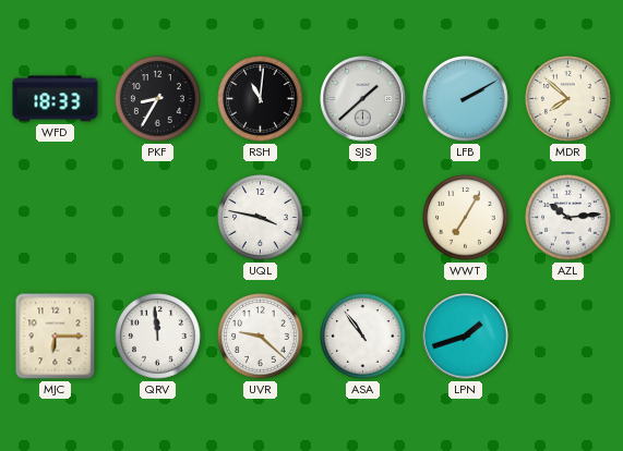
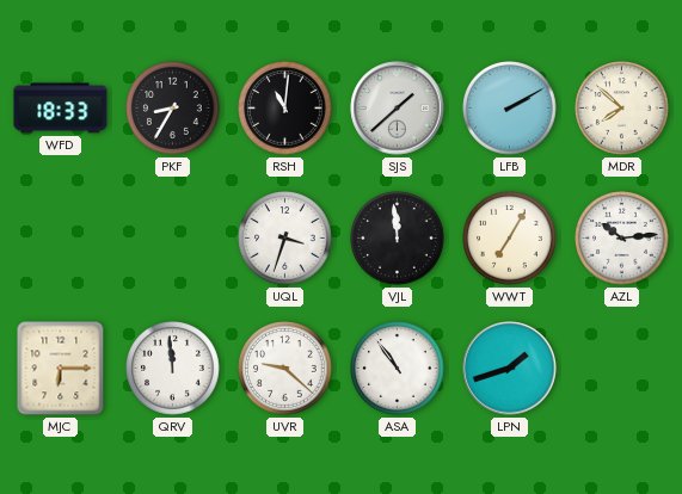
UQL: 3:47 -> 3:33
VJL: none -> 11:59
